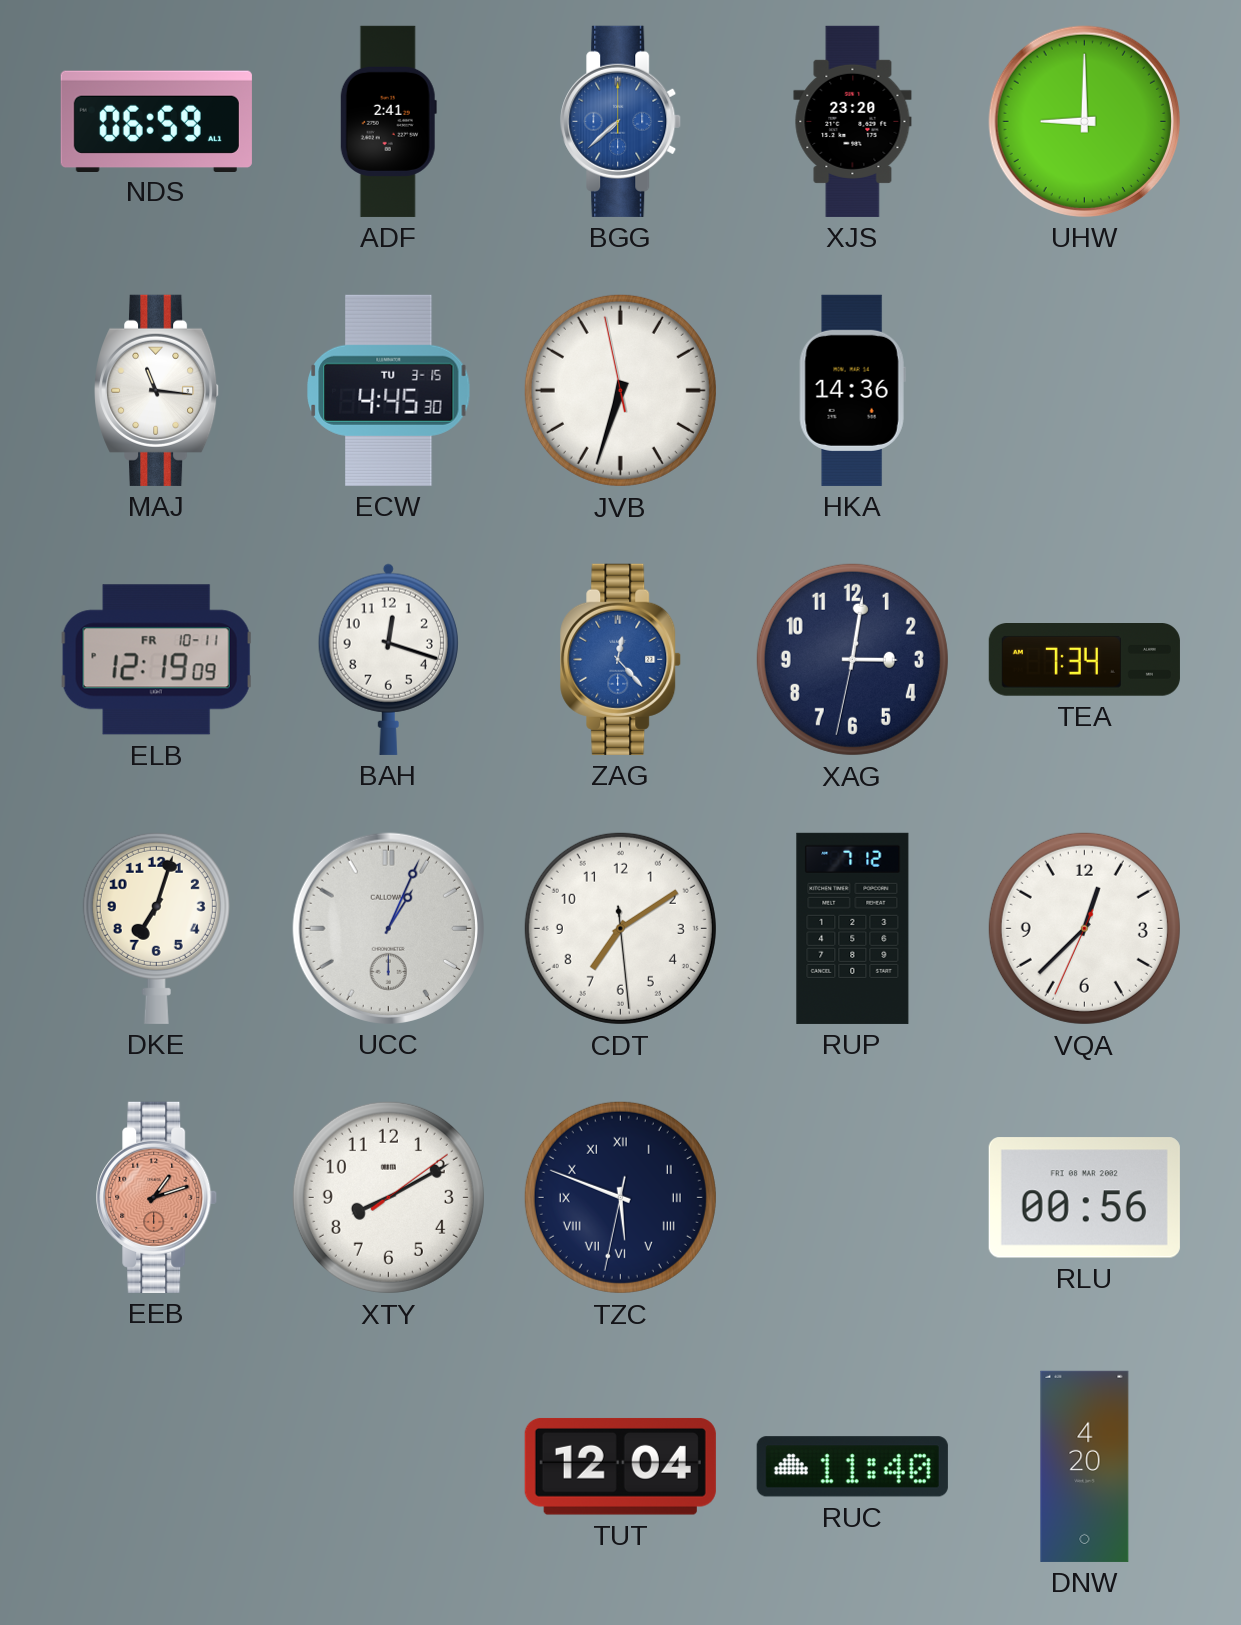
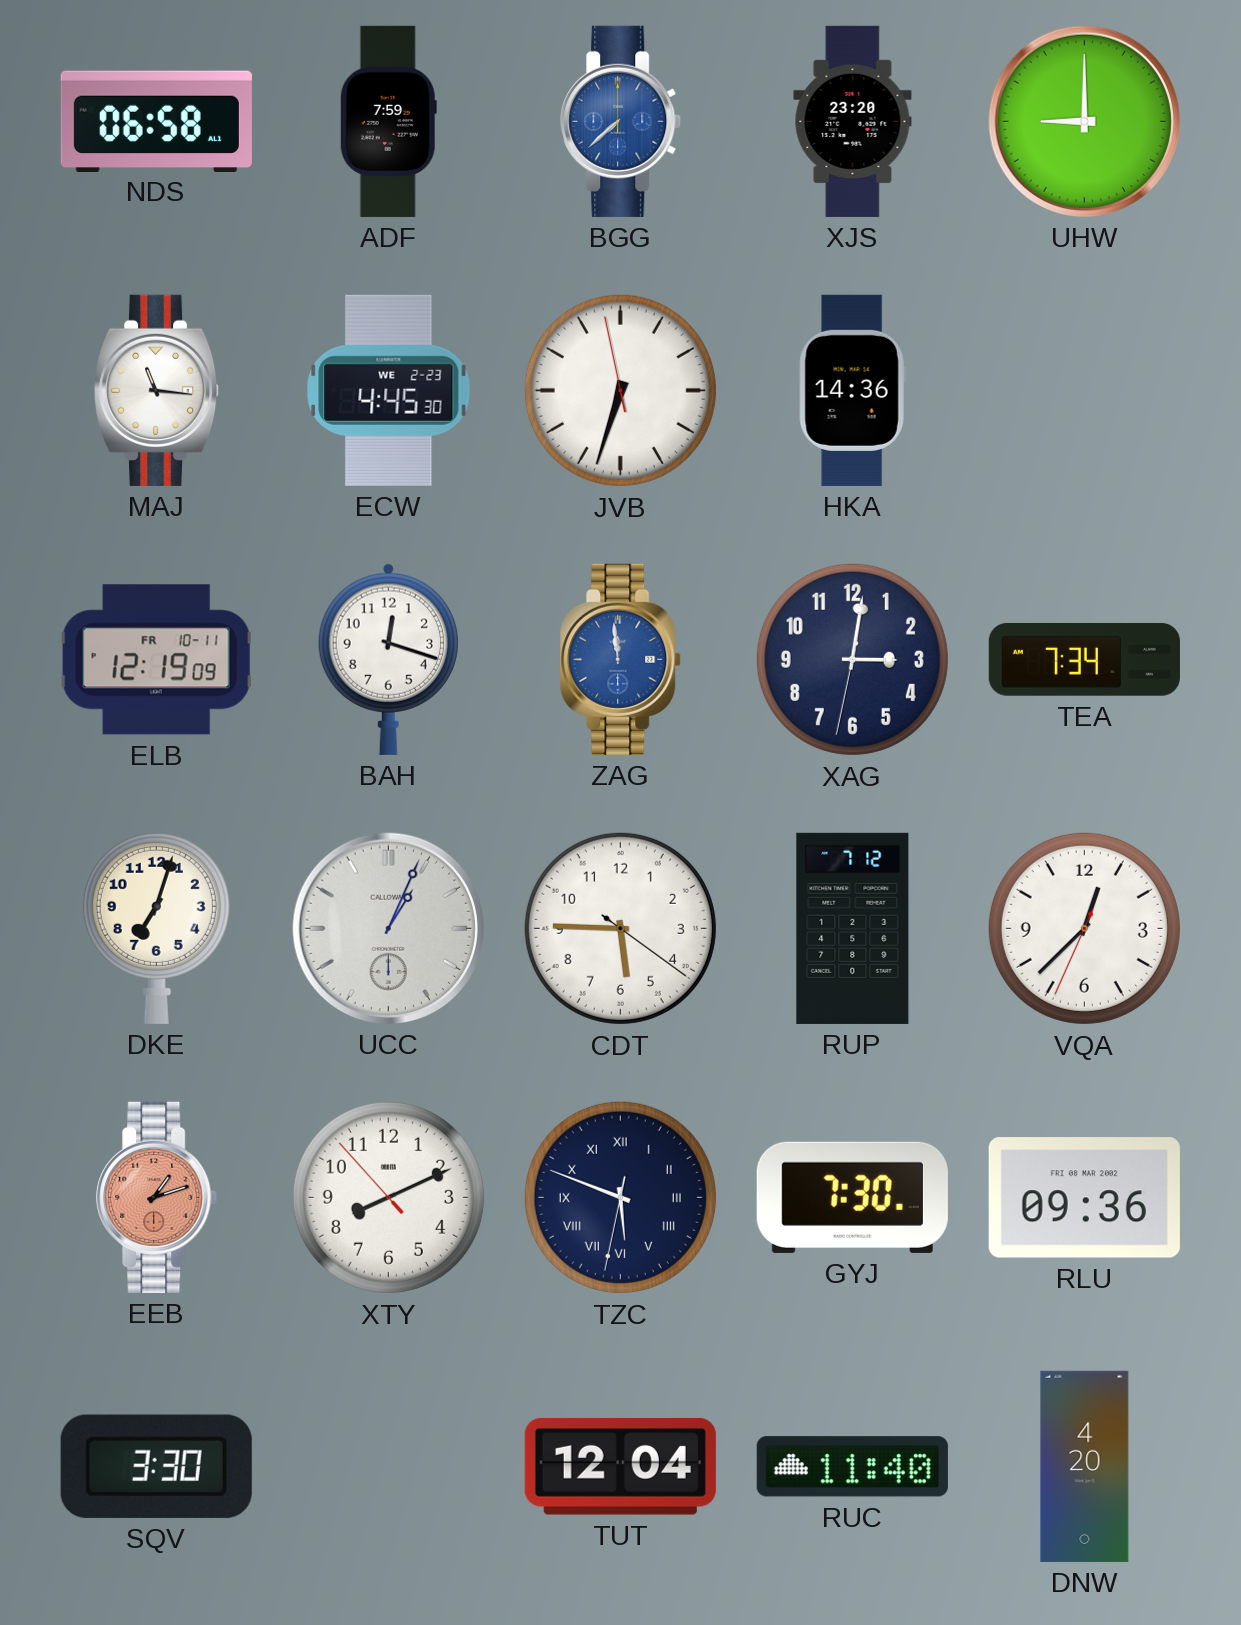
NDS: 06:59 -> 06:58
ADF: 2:41 -> 7:59
ECW date: TU 3-15 -> WE 2-23
ZAG: 12:23 -> 11:59
CDT: 7:09 -> 5:45
XTY: 8:10:09 -> 8:10:53
GYJ: none -> 7:30
RLU: 00:56 -> 09:36
SQV: none -> 3:30
